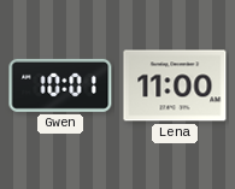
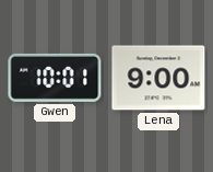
Lena: 11:00 -> 9:00
